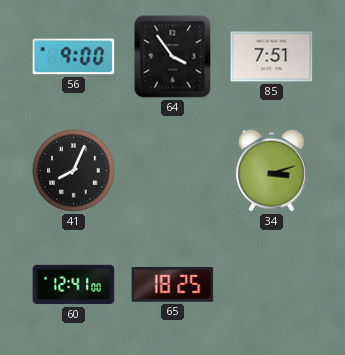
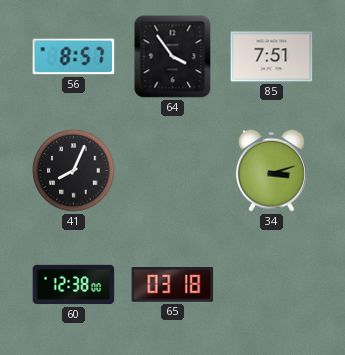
56: 9:00 -> 8:57
60: 12:41 -> 12:38
65: 18:25 -> 03:18
